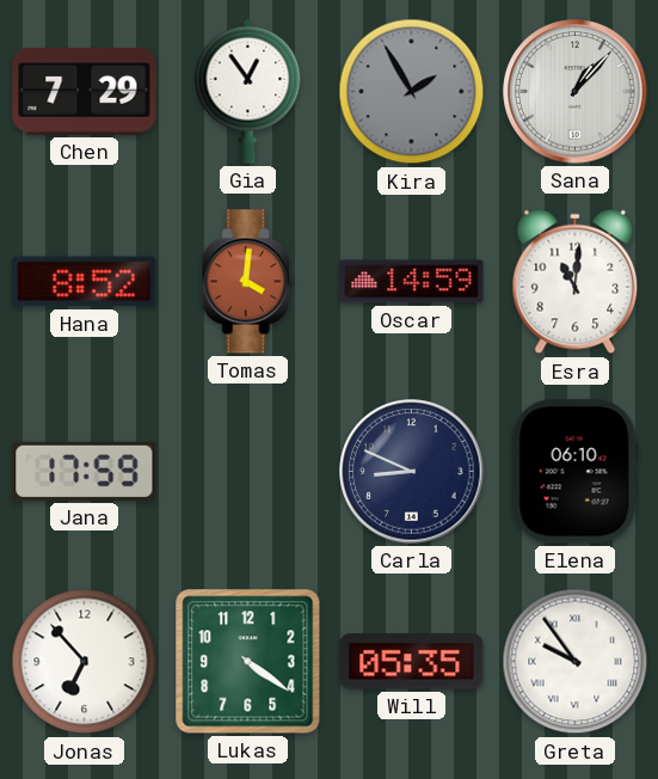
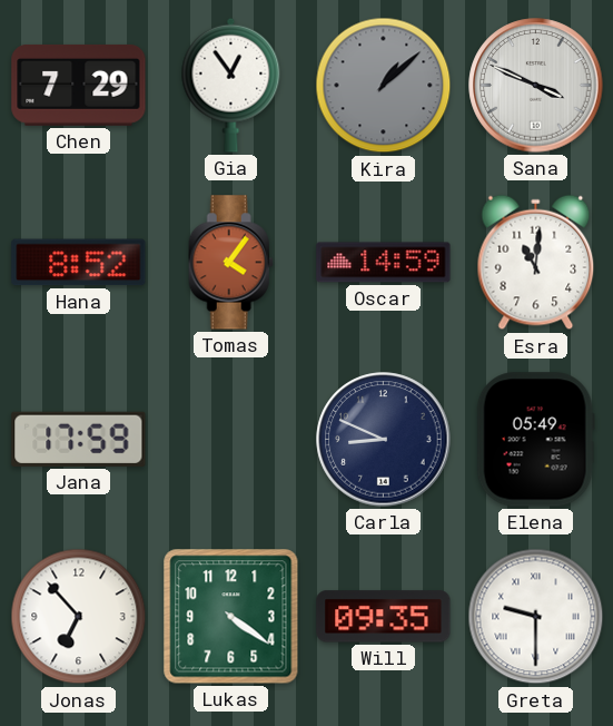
Kira: 1:55 -> 1:08
Sana: 1:07 -> 3:49
Tomas: 4:01 -> 4:06
Elena: 06:10 -> 05:49
Will: 05:35 -> 09:35
Greta: 9:54 -> 9:30
